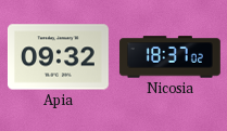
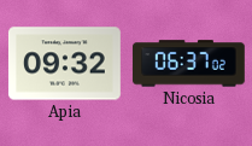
Nicosia: 18:37 -> 06:37
